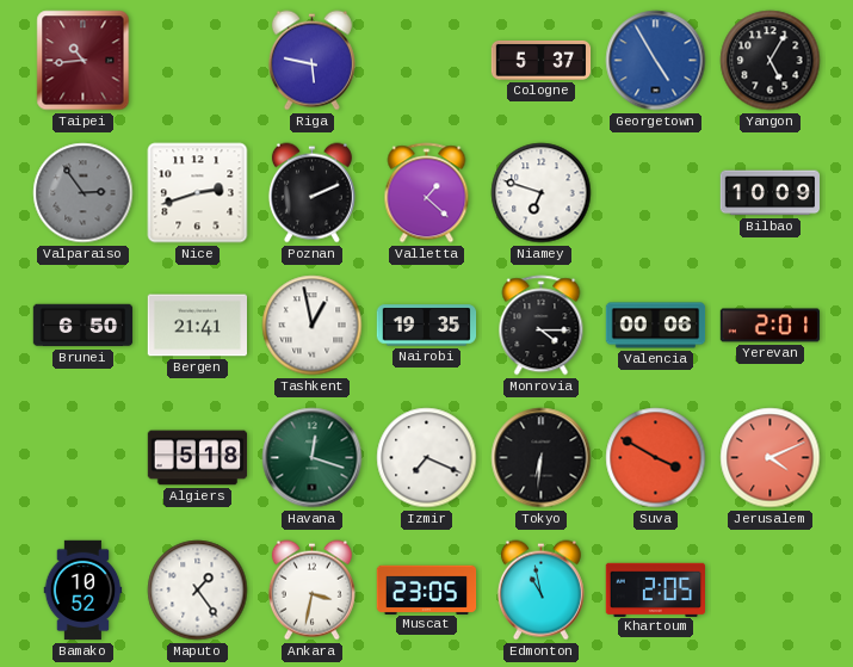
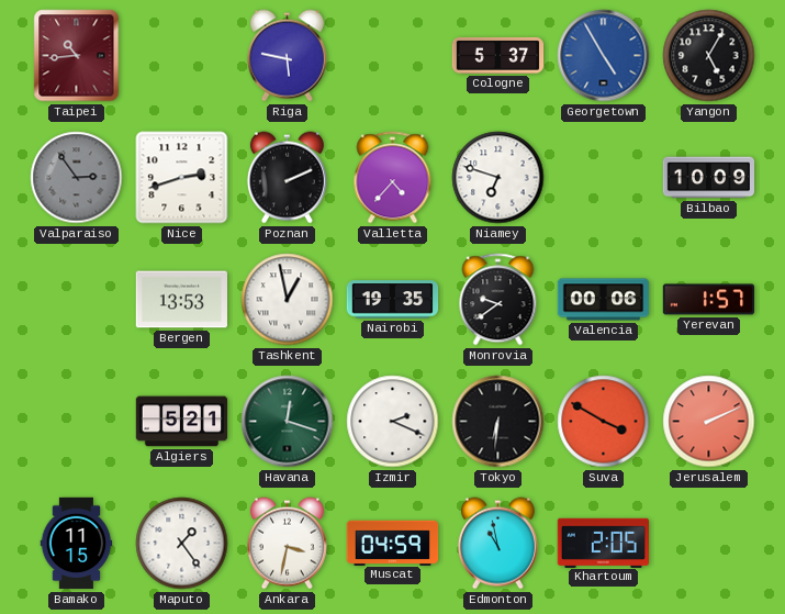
Valletta: 1:22 -> 4:37
Brunei: 6:50 -> none
Bergen: 21:41 -> 13:53
Monrovia: 4:15 -> 9:39
Yerevan: 2:01 -> 1:57
Algiers: 5:18 -> 5:21
Izmir: 7:19 -> 2:19
Jerusalem: 4:11 -> 2:11
Bamako: 10:52 -> 11:15
Muscat: 23:05 -> 04:59
